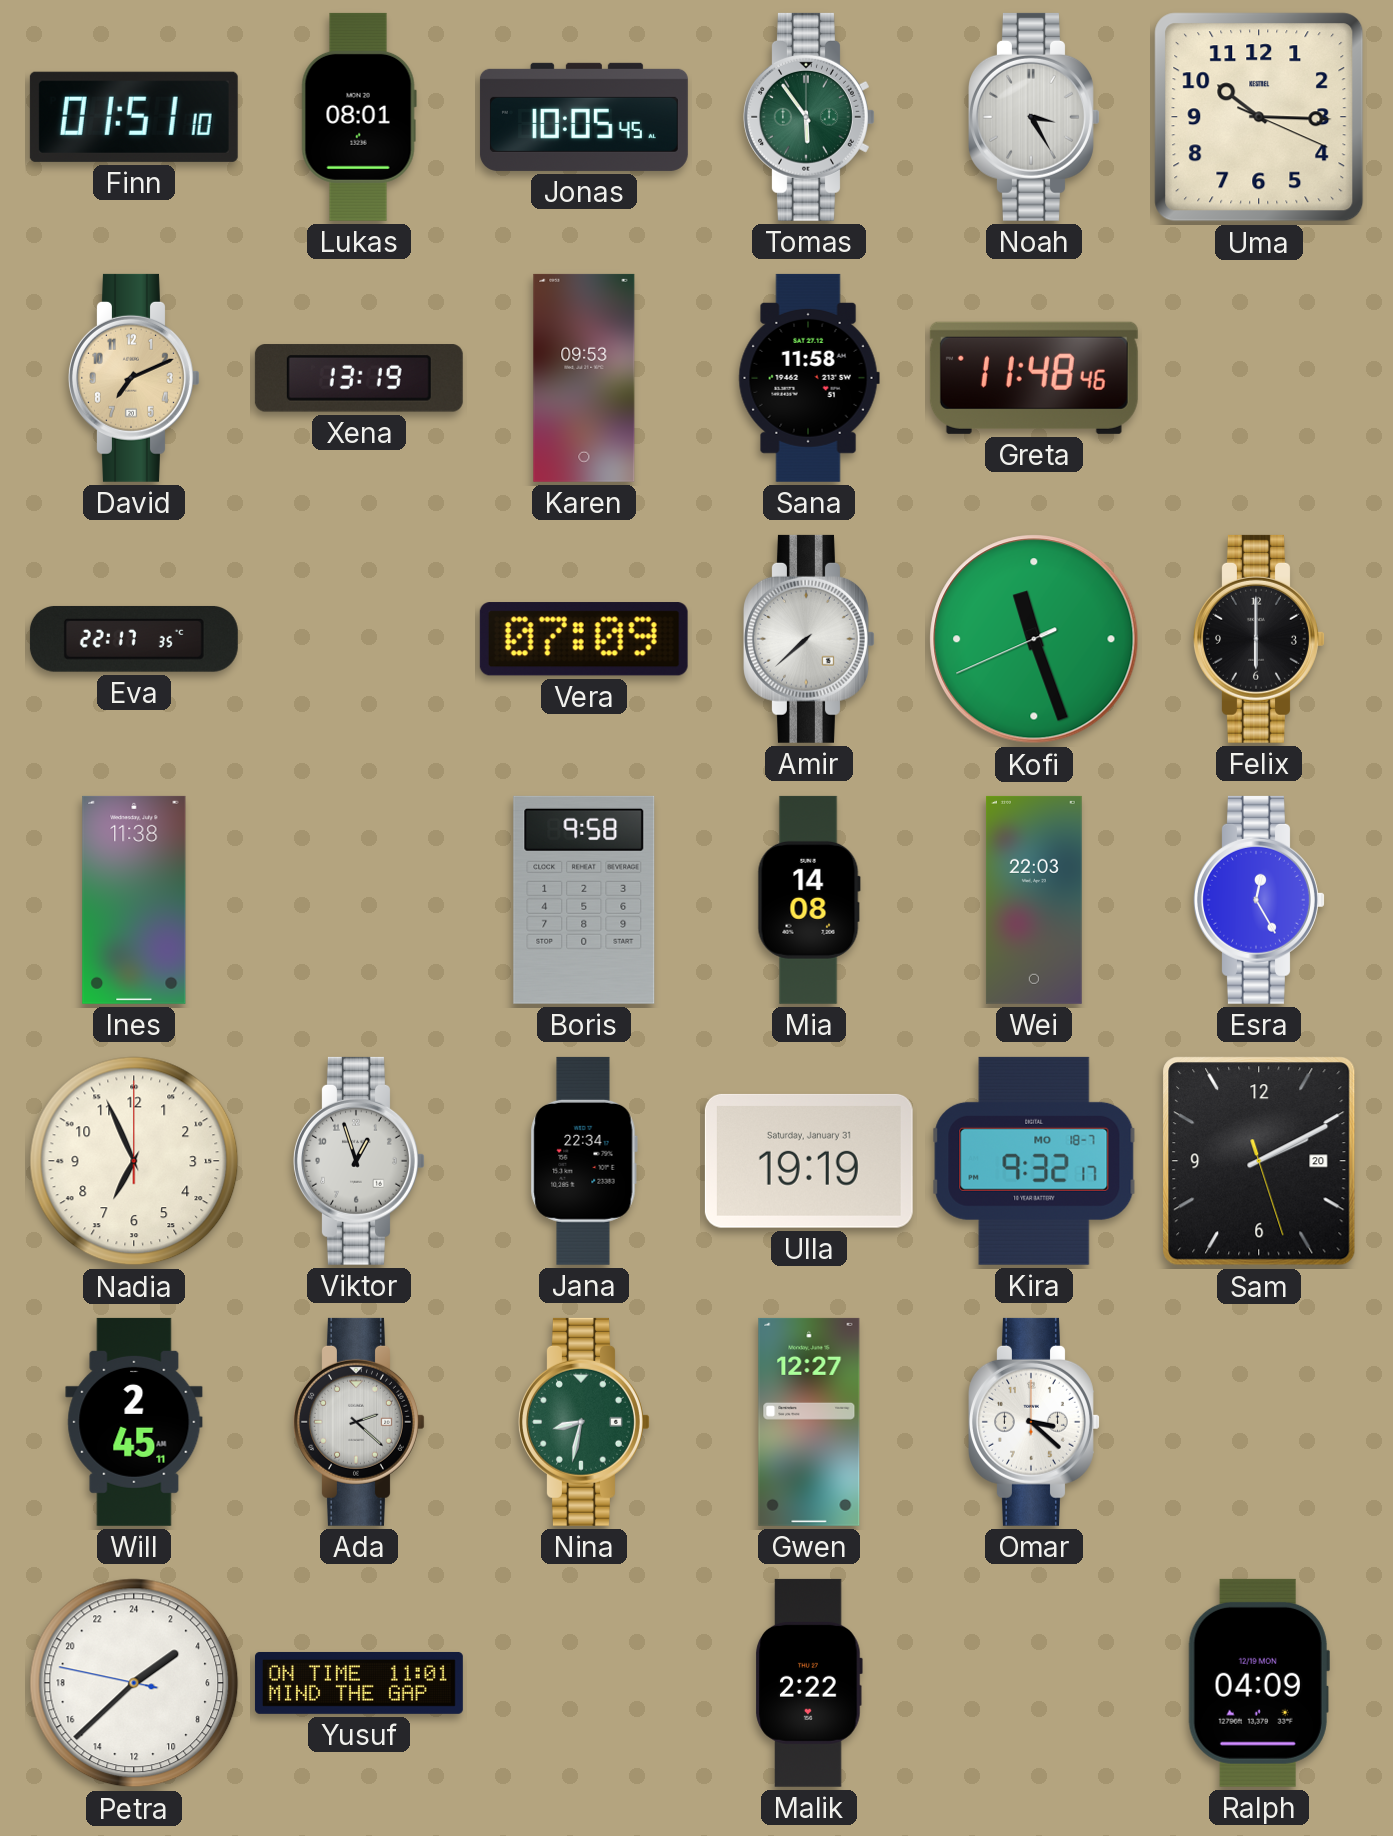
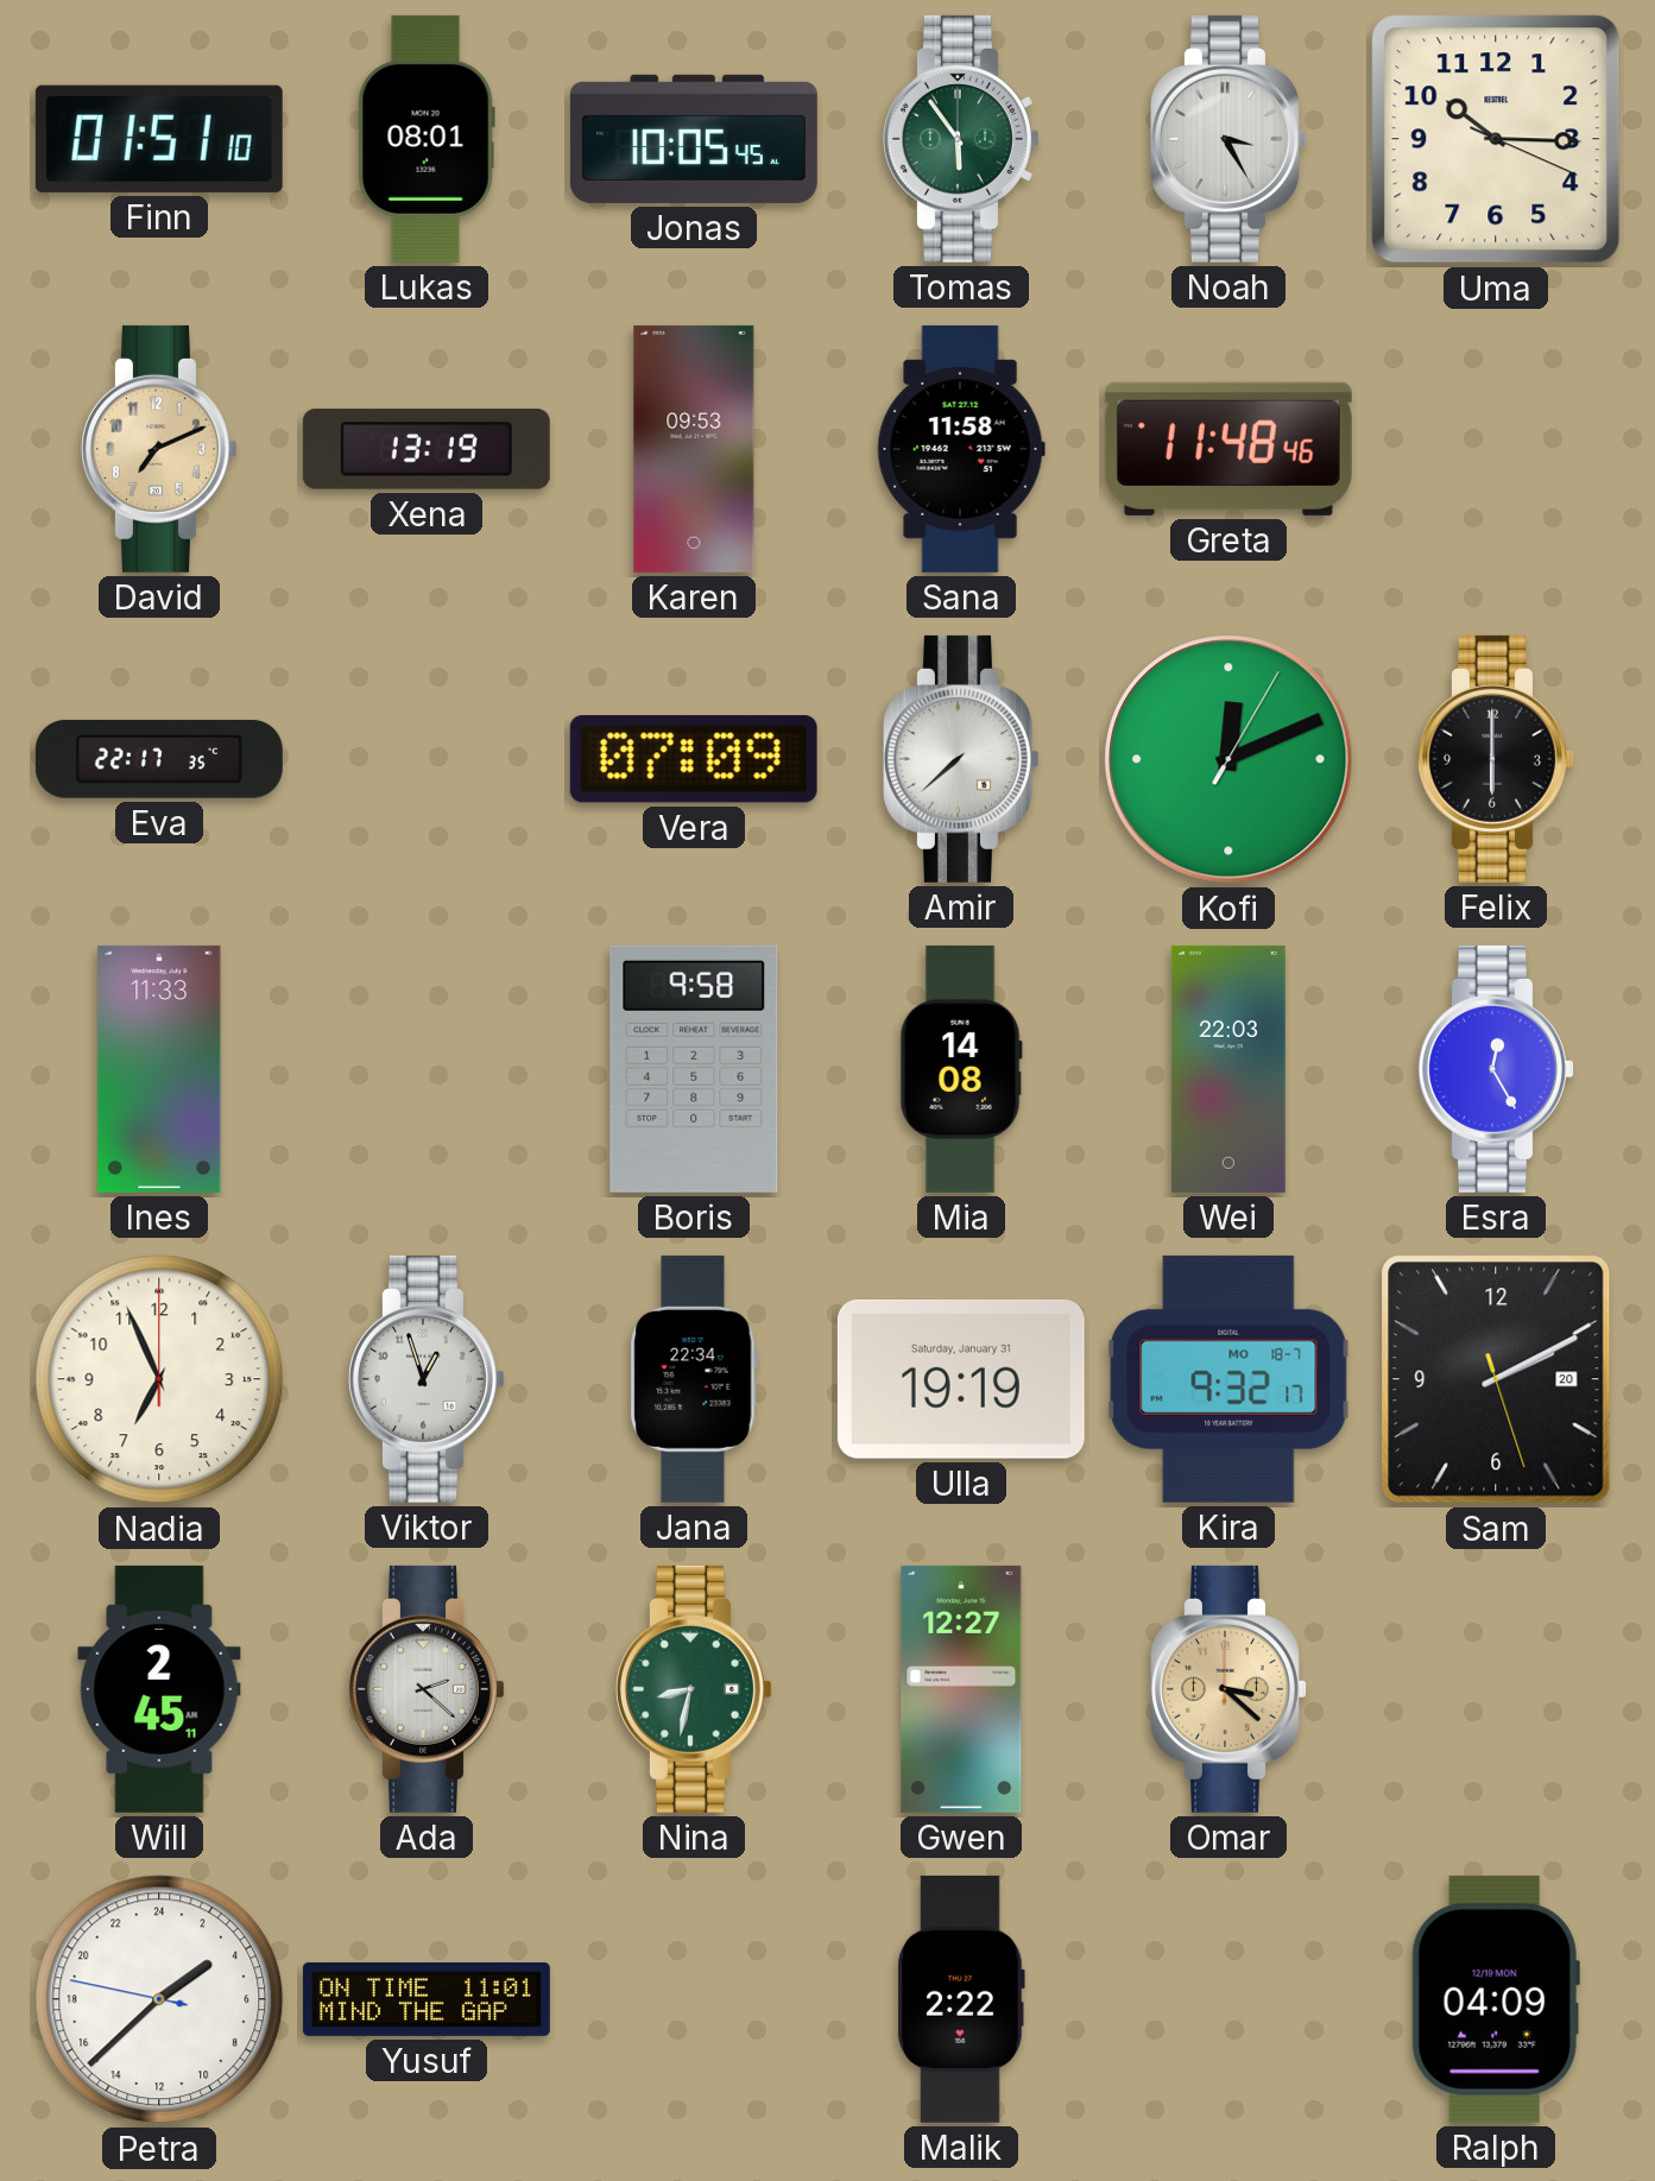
Kofi: 11:26 -> 12:11
Ines: 11:38 -> 11:33
Omar dial: white -> champagne
